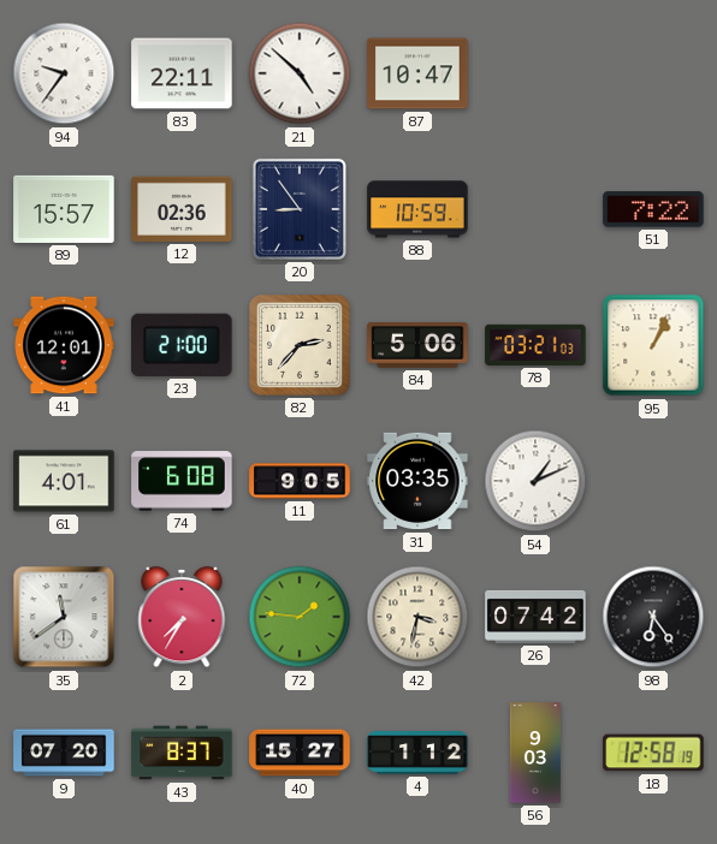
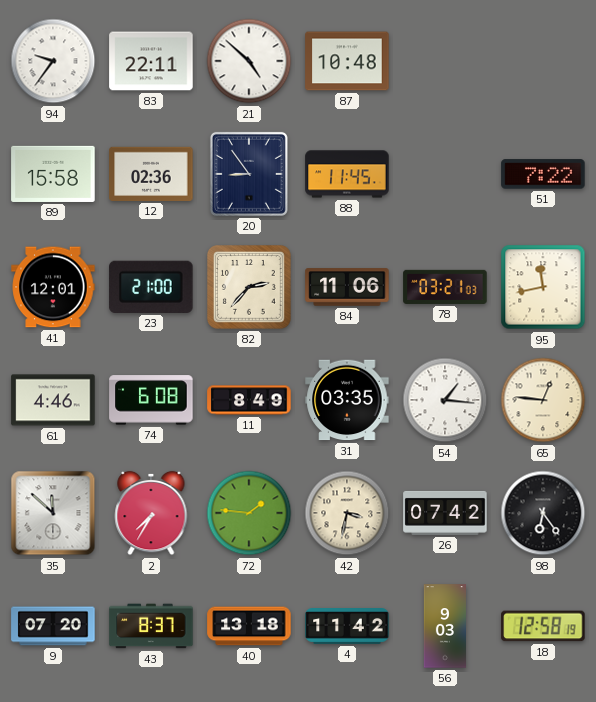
87: 10:47 -> 10:48
89: 15:57 -> 15:58
88: 10:59 -> 11:45
84: 5:06 -> 11:06
95: 1:04 -> 11:43
61: 4:01 -> 4:46
11: 9:05 -> 8:49
54: 1:11 -> 1:16
65: none -> 12:46
35: 11:39 -> 11:52
40: 15:27 -> 13:18
4: 1:12 -> 11:42
